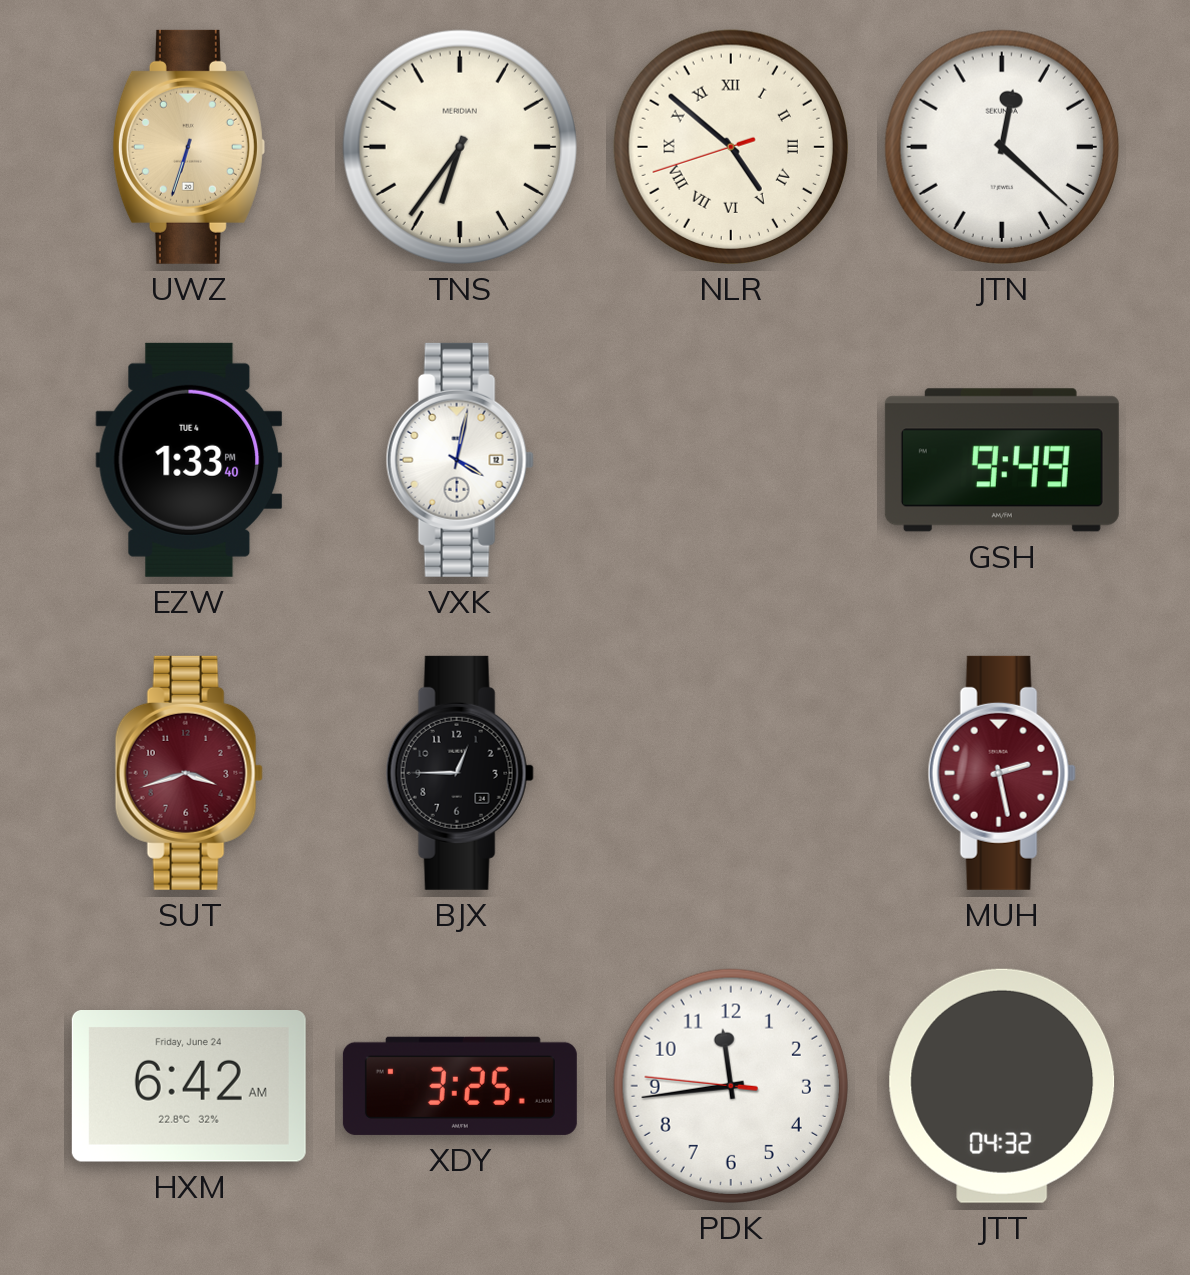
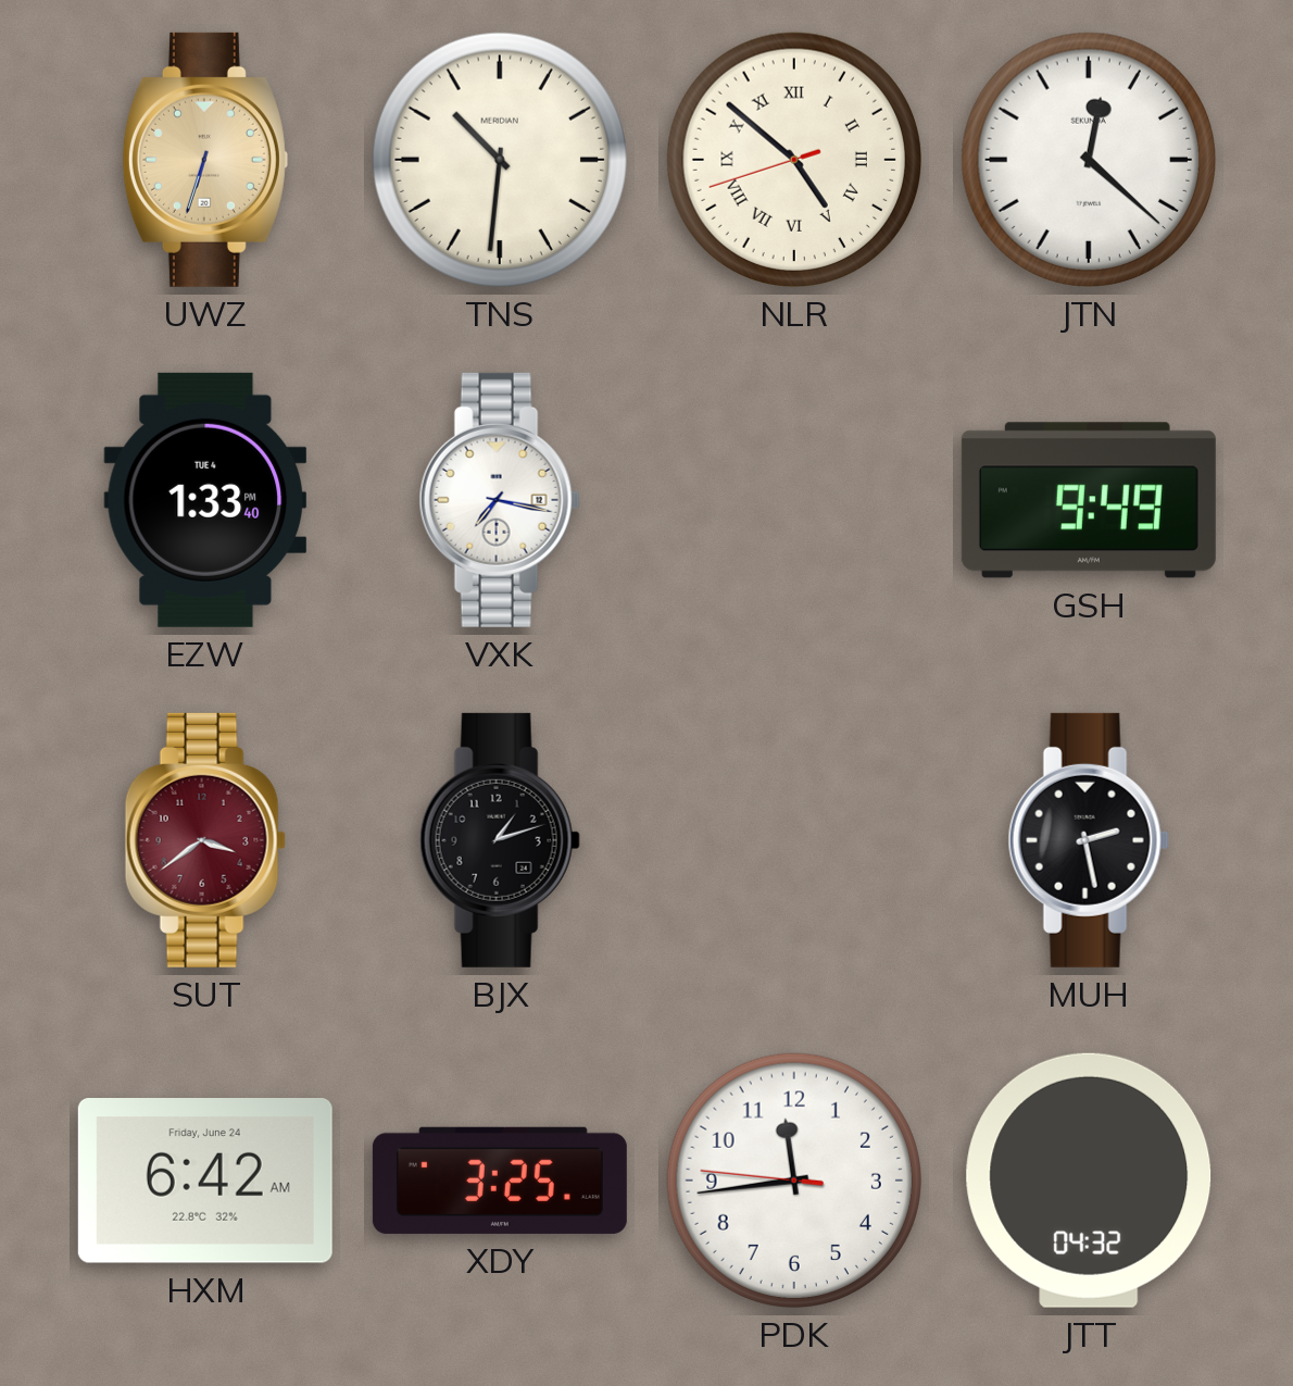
TNS: 6:36 -> 10:31
VXK: 4:02 -> 7:17
SUT: 3:42 -> 3:39
BJX: 12:45 -> 1:12
MUH dial: burgundy -> black
